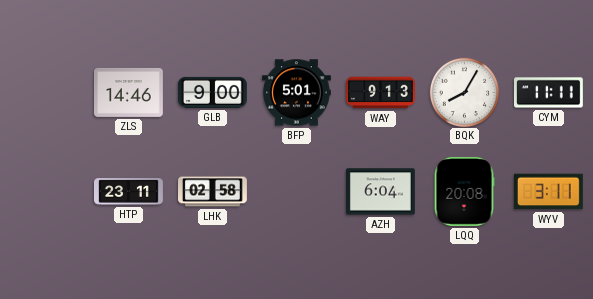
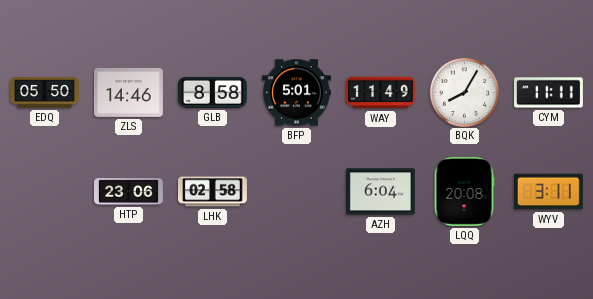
EDQ: none -> 05:50
GLB: 9:00 -> 8:58
WAY: 9:13 -> 11:49
HTP: 23:11 -> 23:06
